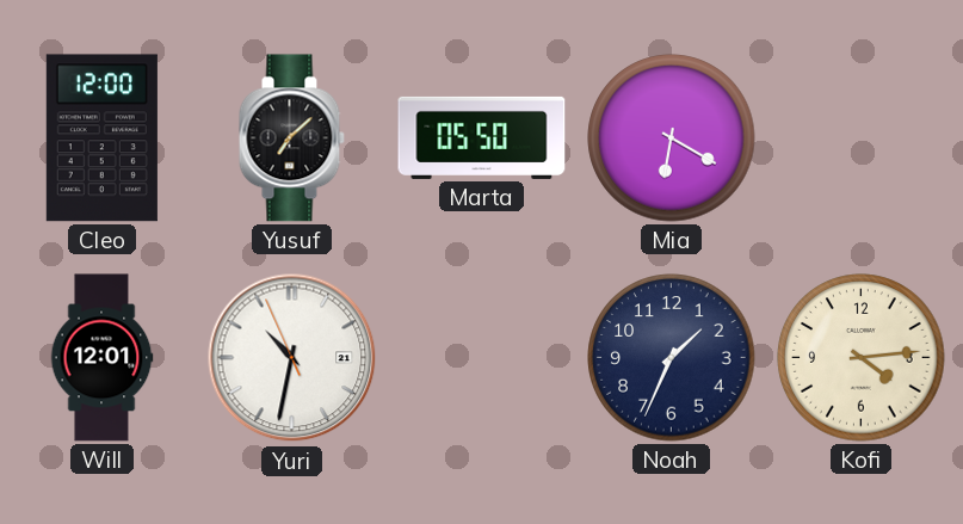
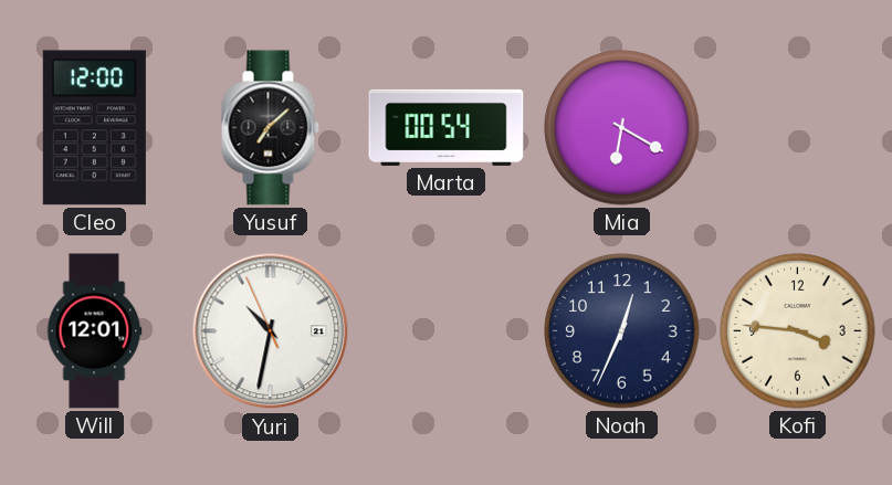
Marta: 05:50 -> 00:54
Noah: 1:34 -> 12:34
Kofi: 4:14 -> 3:46
